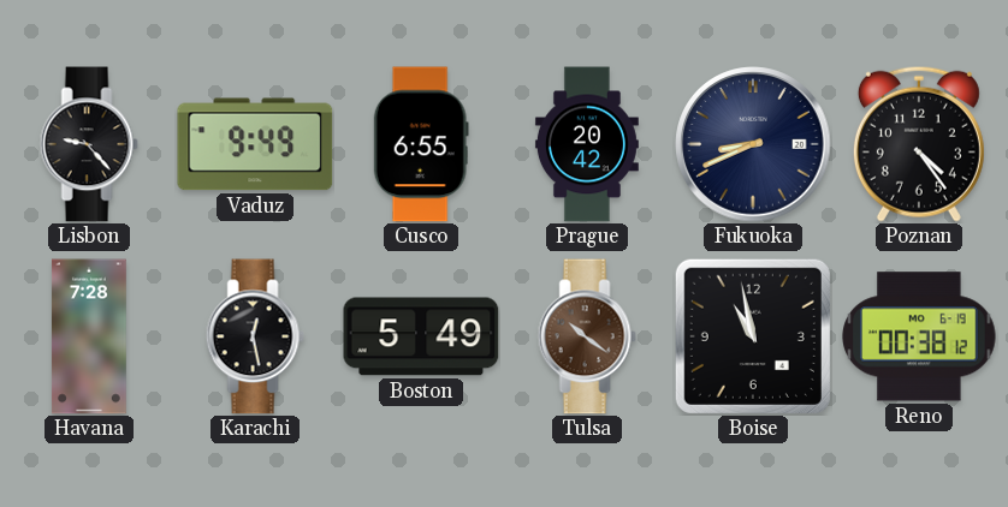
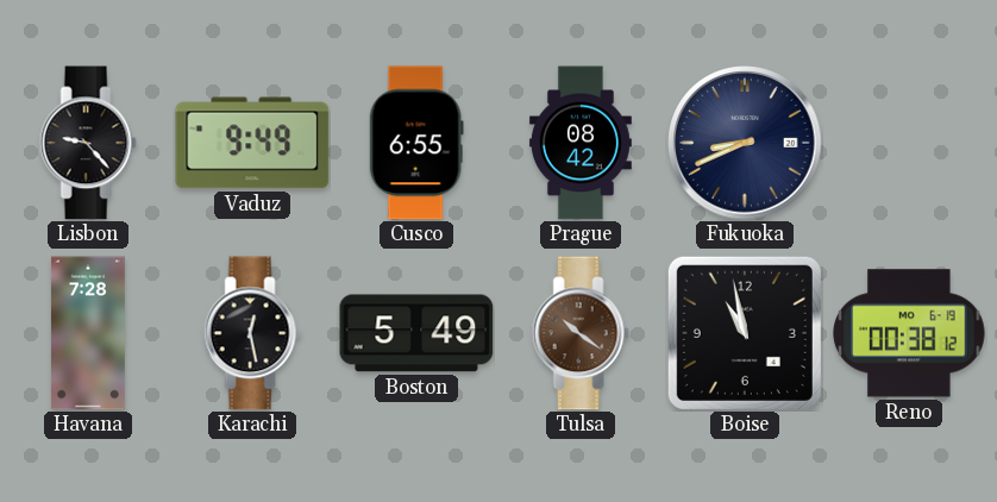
Prague: 20:42 -> 08:42
Poznan: 4:24 -> none
